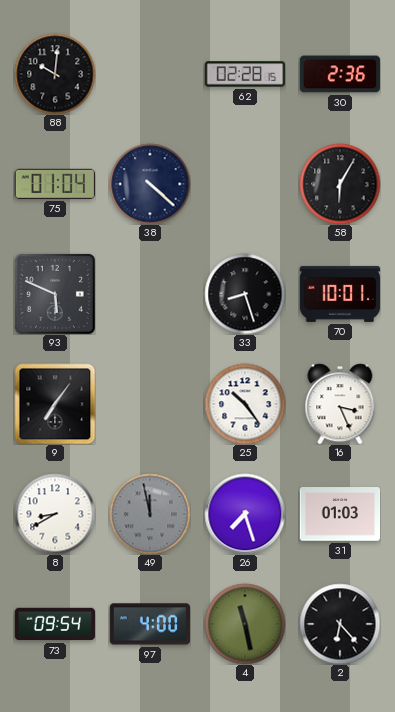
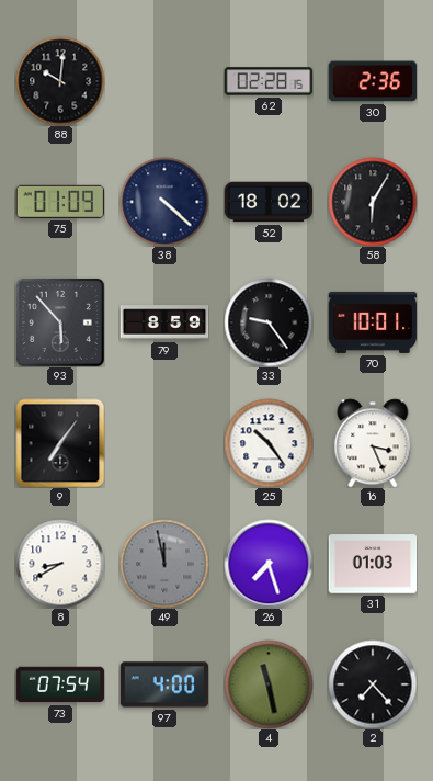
75: 01:04 -> 01:09
52: none -> 18:02
93: 5:49 -> 5:53
79: none -> 8:59
33: 8:27 -> 9:24
73: 09:54 -> 07:54
2: 6:23 -> 7:23
